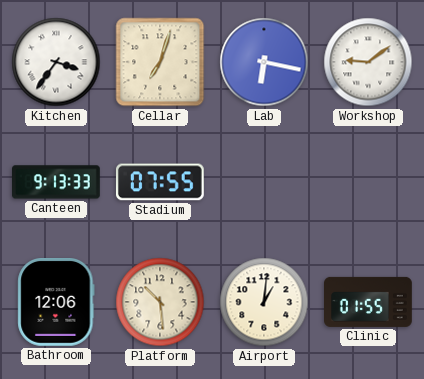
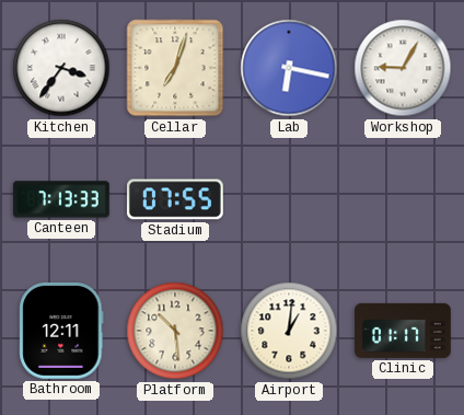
Workshop: 9:09 -> 9:05
Canteen: 9:13 -> 7:13
Bathroom: 12:06 -> 12:11
Clinic: 01:55 -> 01:17
